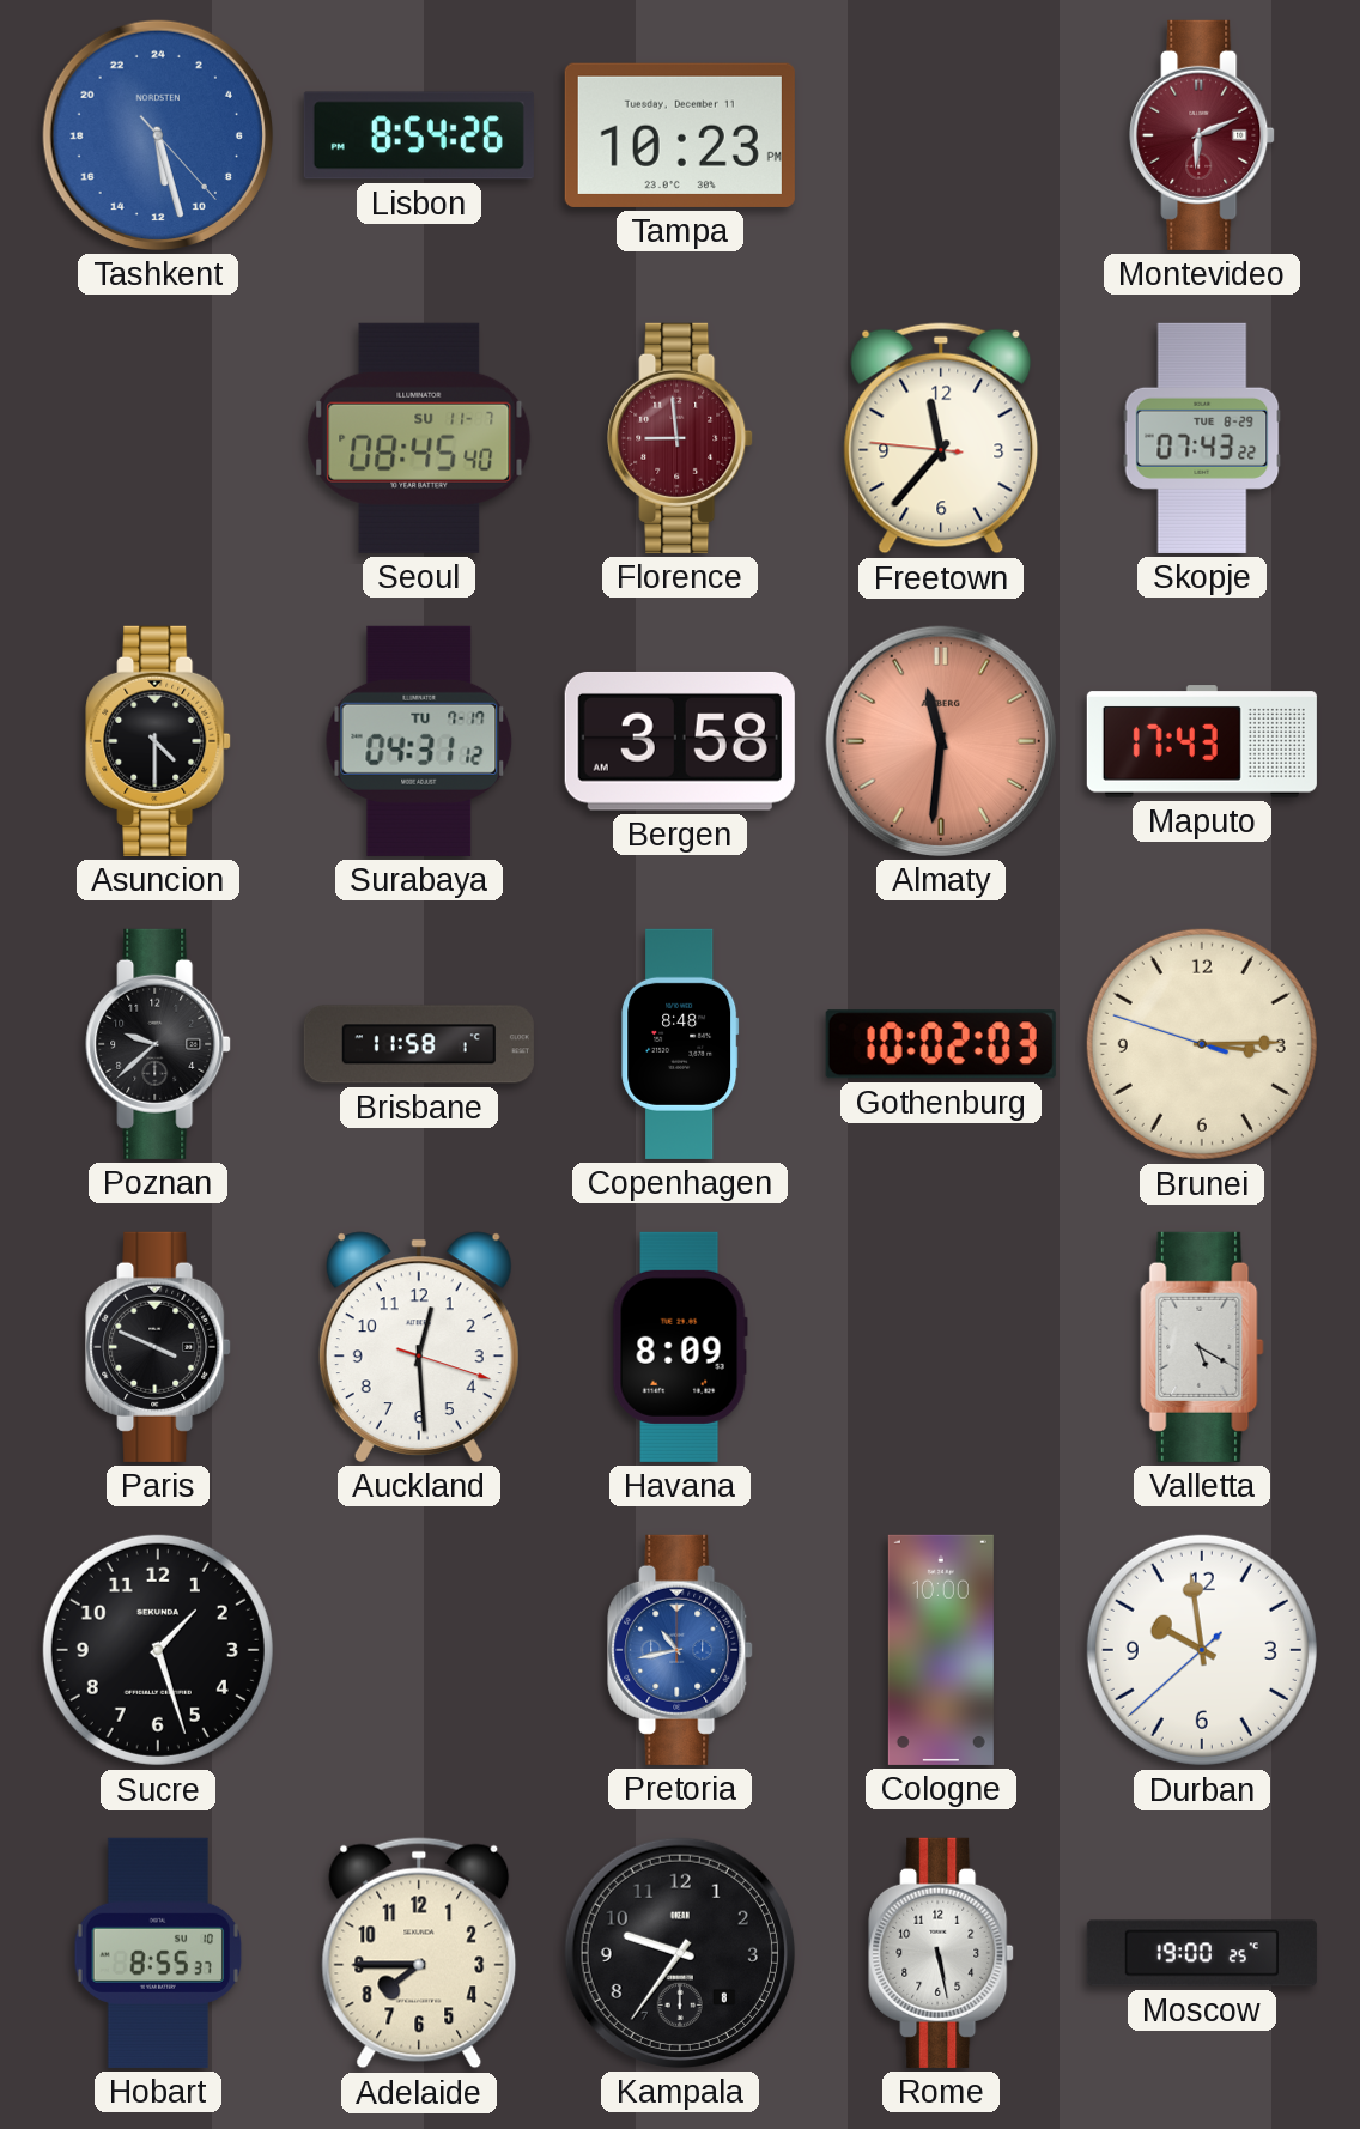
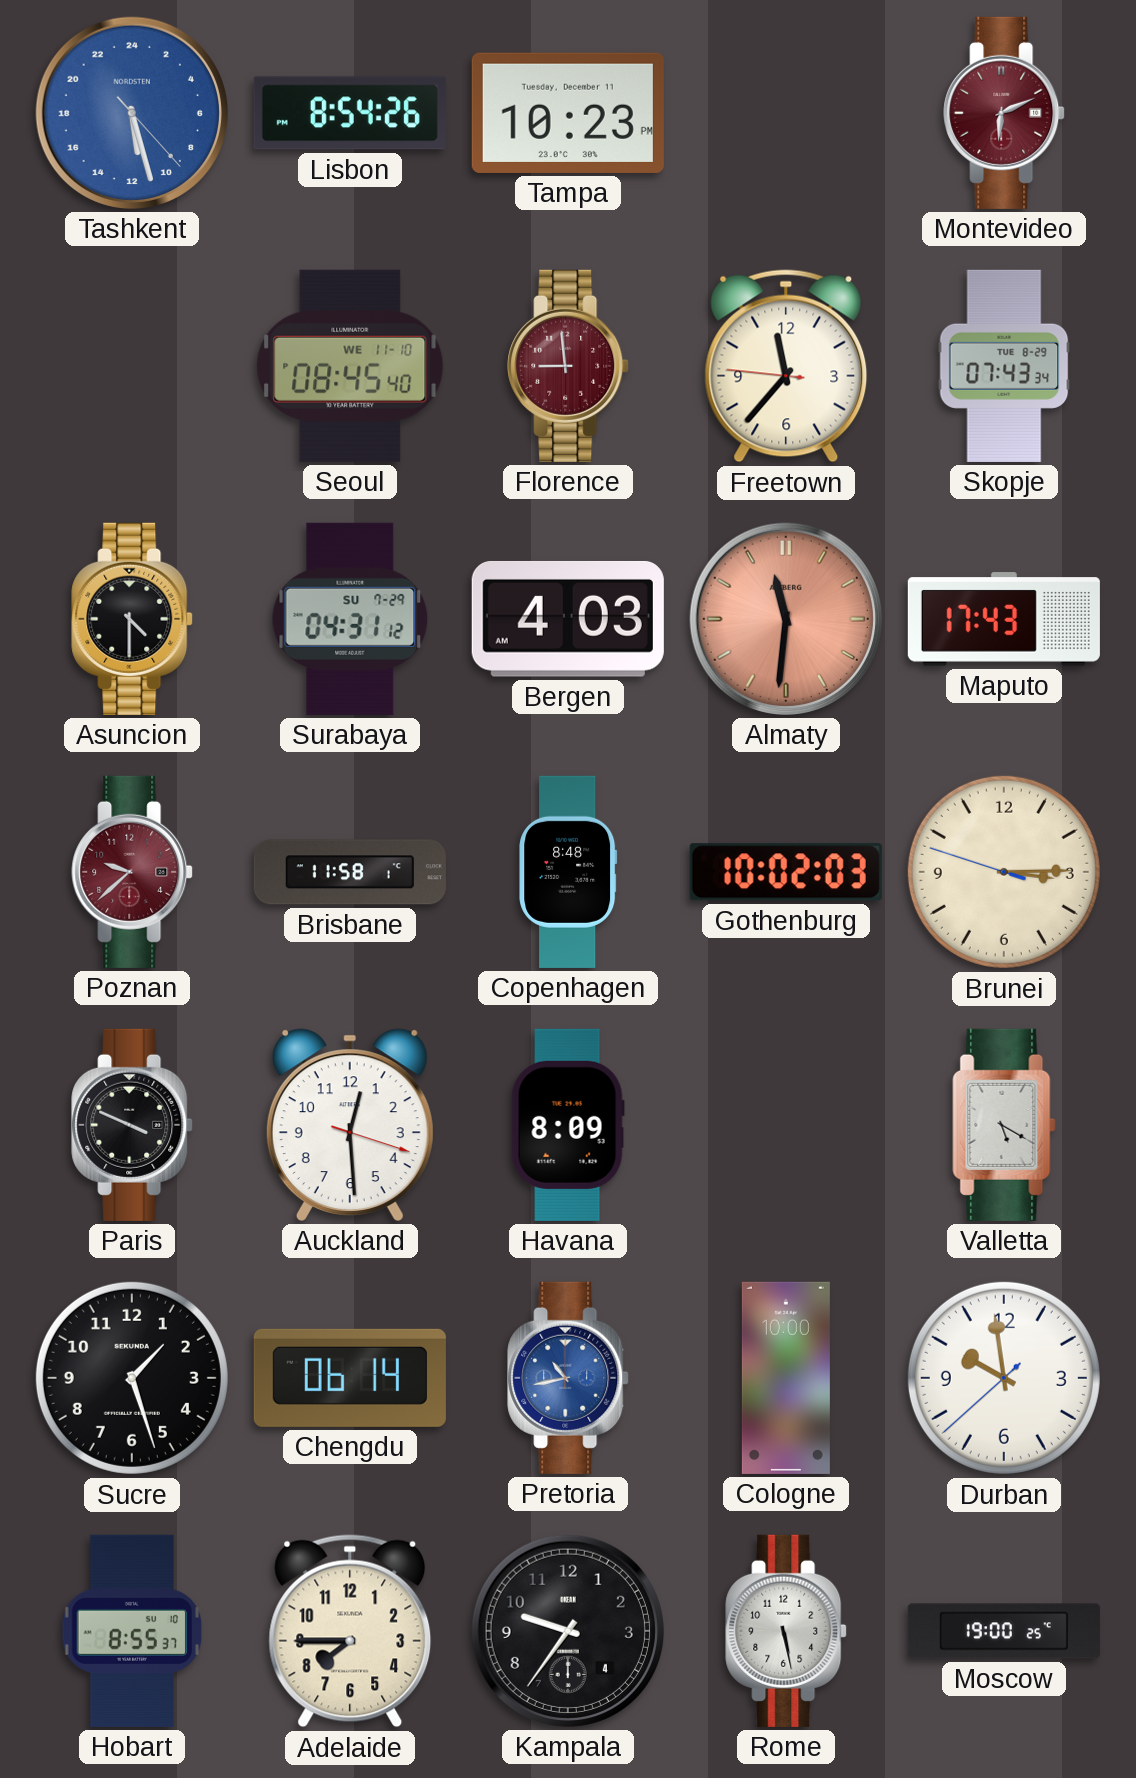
Seoul date: SU 11-7 -> WE 11-10
Skopje: 07:43:22 -> 07:43:34
Surabaya date: TU 7-17 -> SU 7-29
Bergen: 3:58 -> 4:03
Poznan dial: black -> burgundy
Chengdu: none -> 06:14
Kampala date: 8 -> 4
